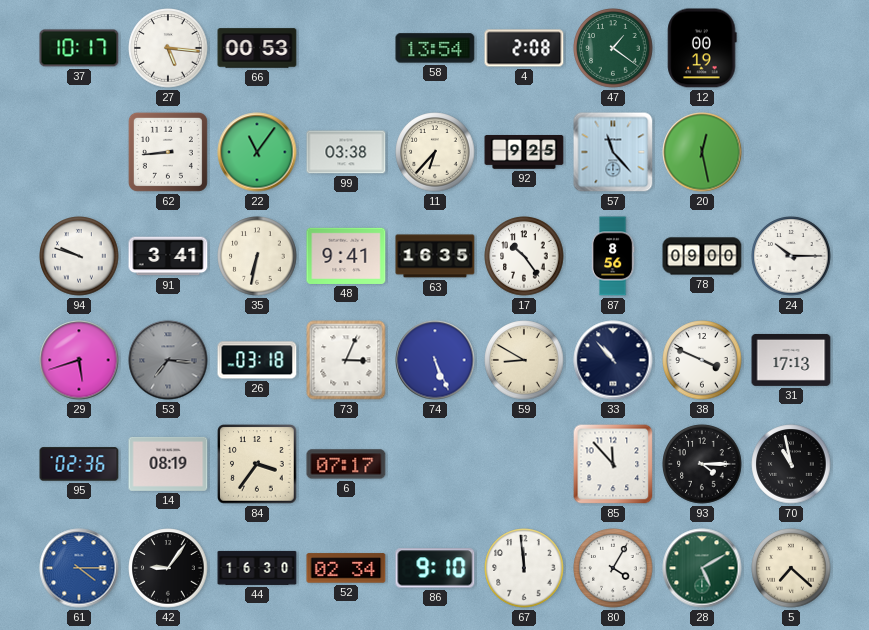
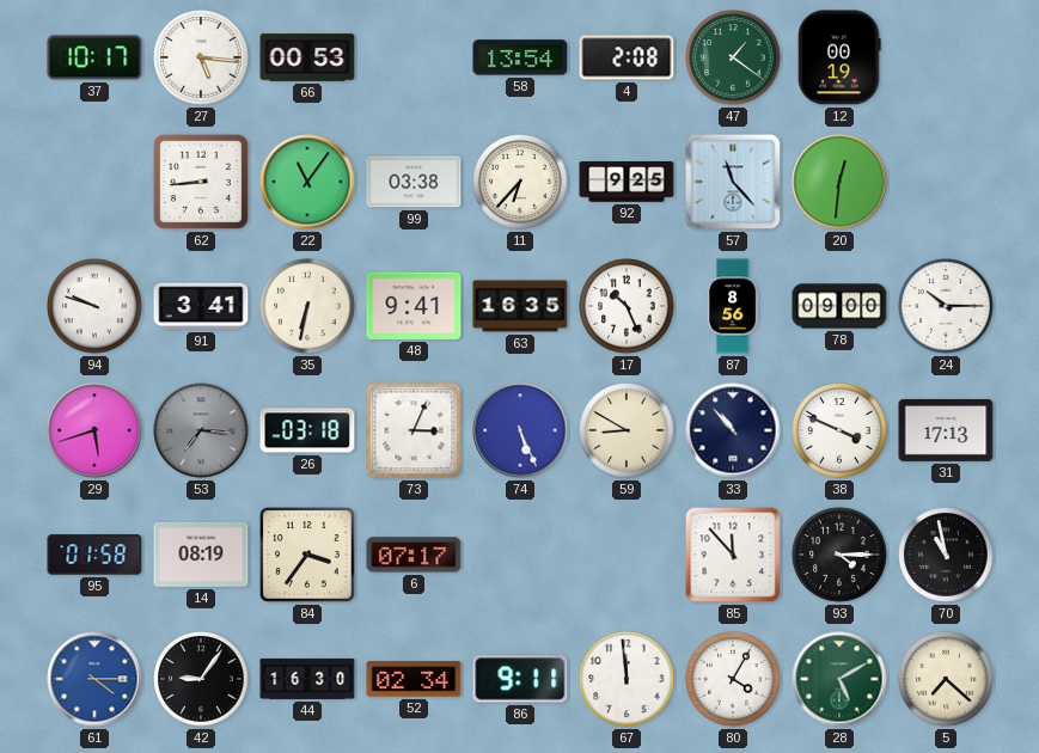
20: 12:28 -> 12:31
17: 10:24 -> 10:26
95: 02:36 -> 01:58
86: 9:10 -> 9:11
